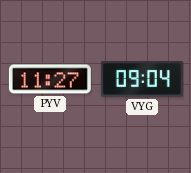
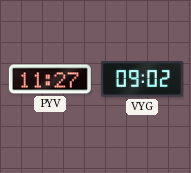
VYG: 09:04 -> 09:02
